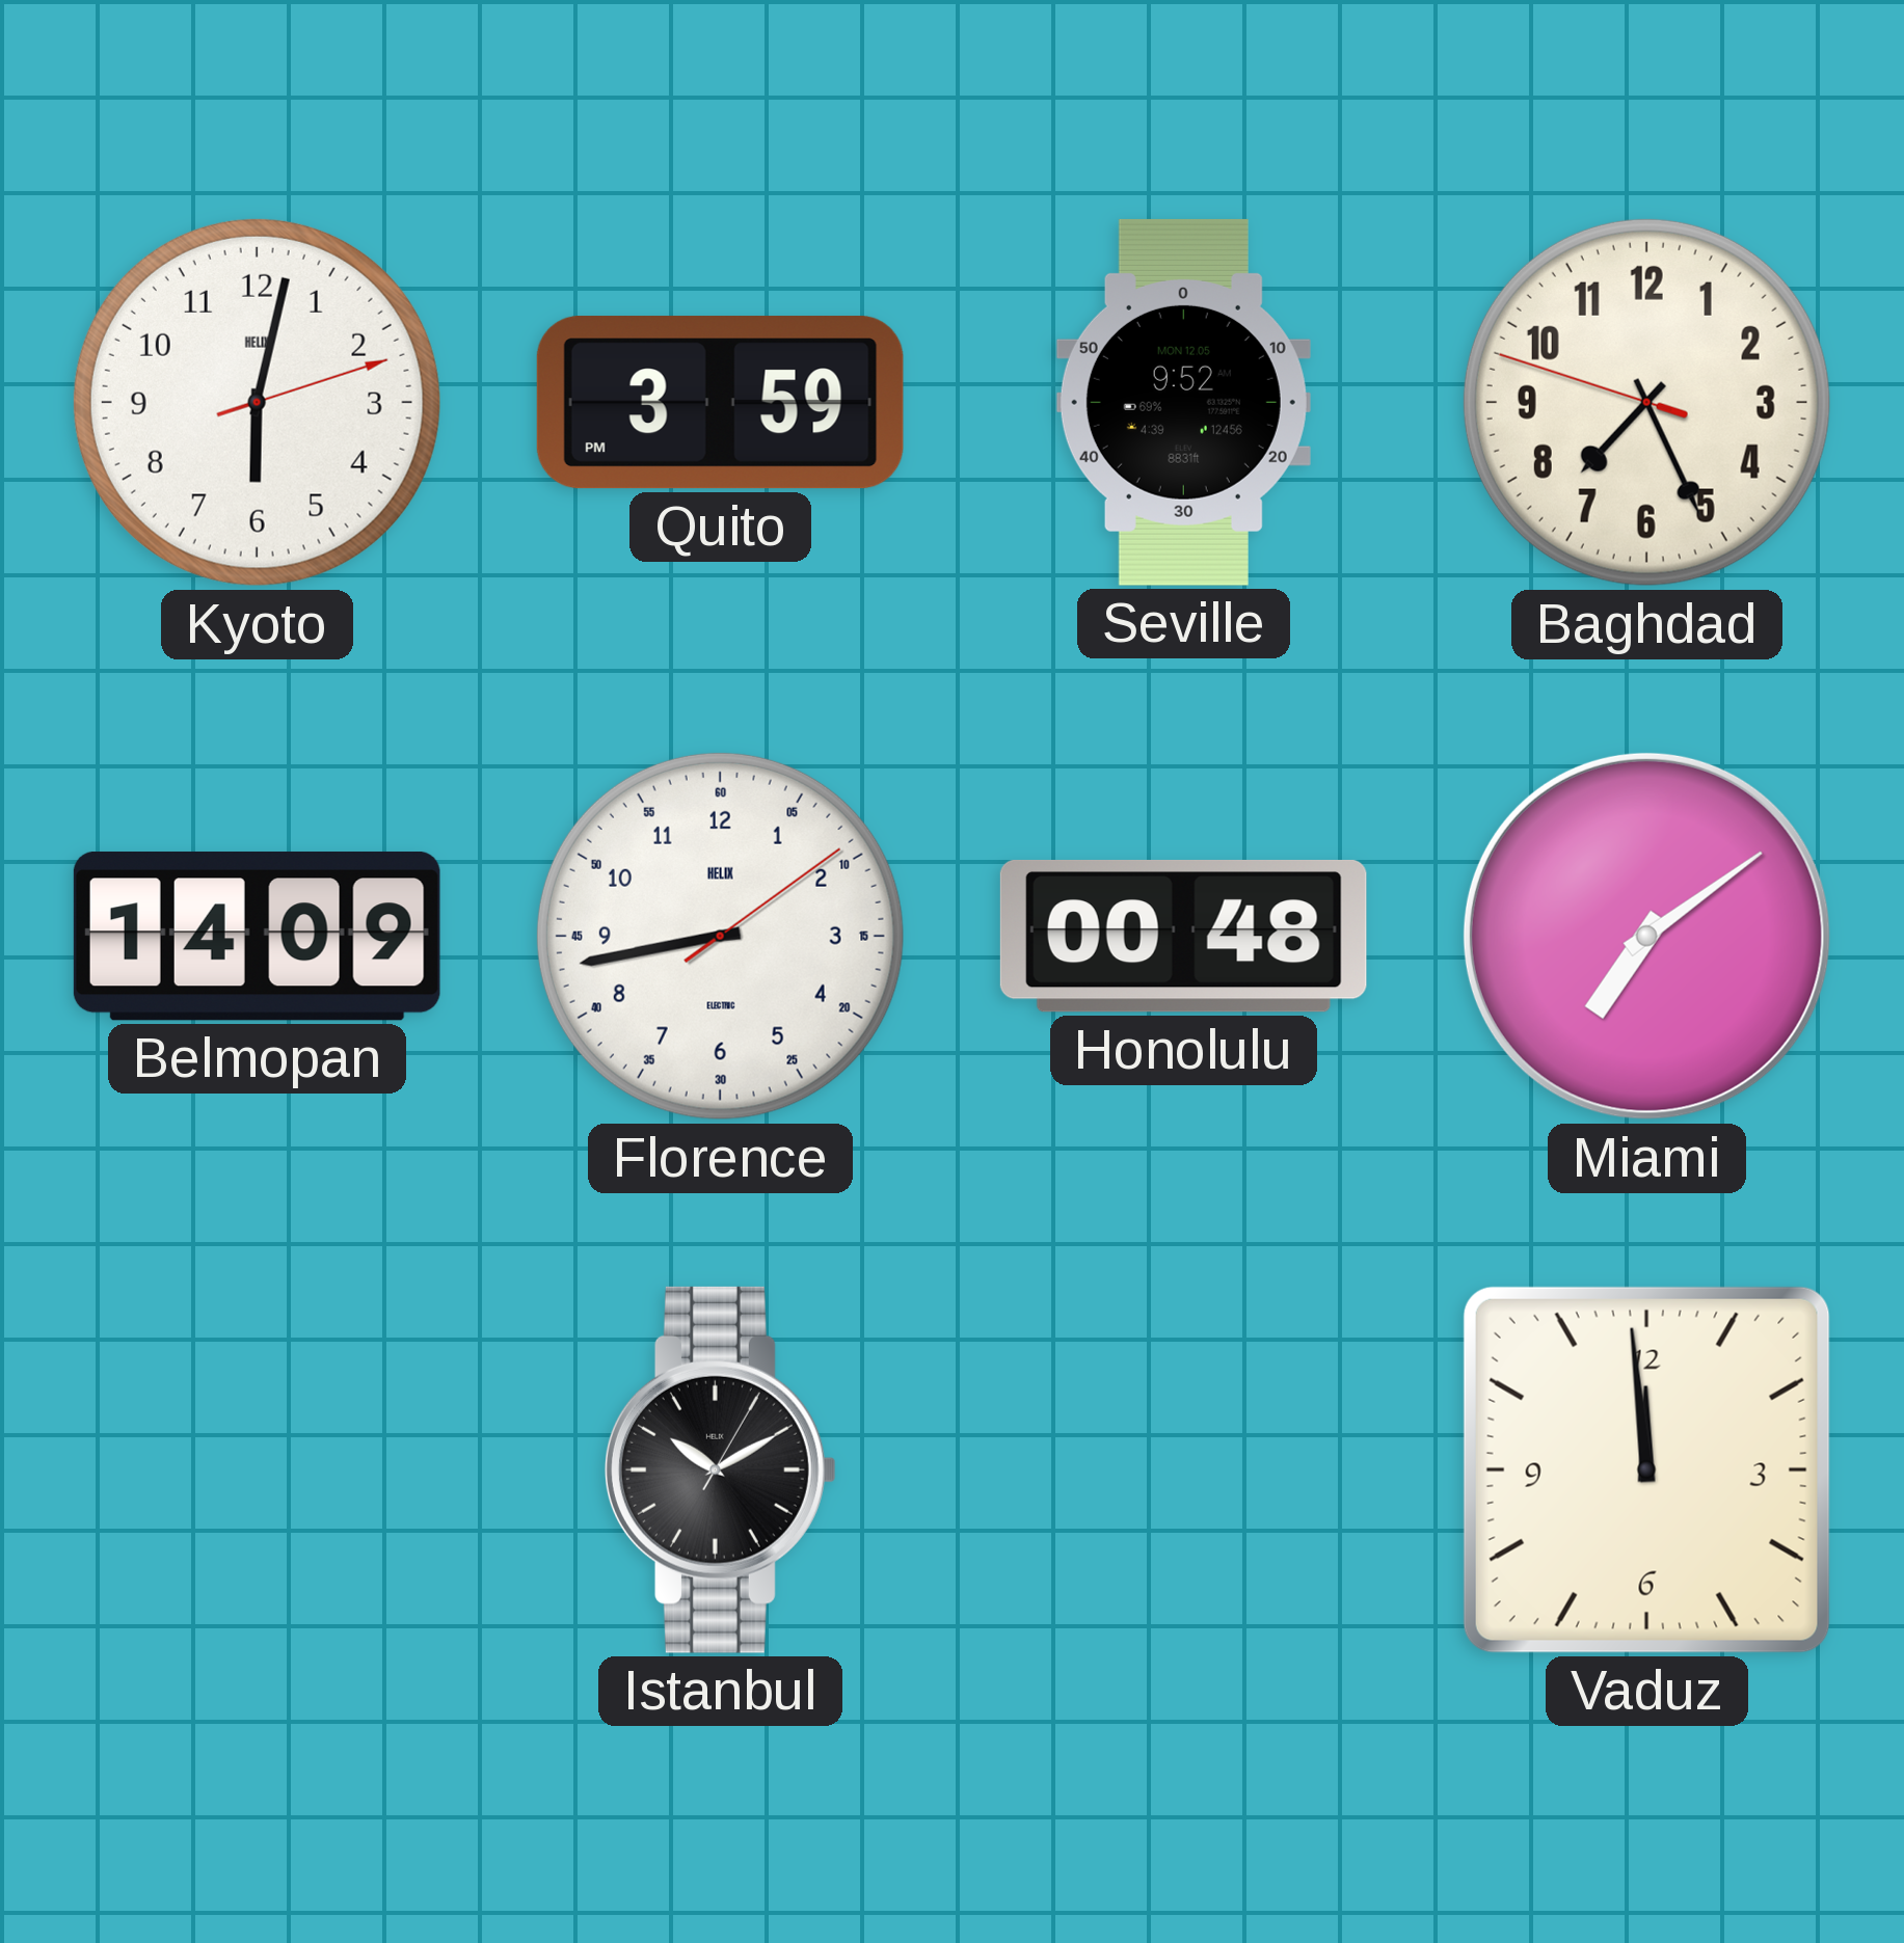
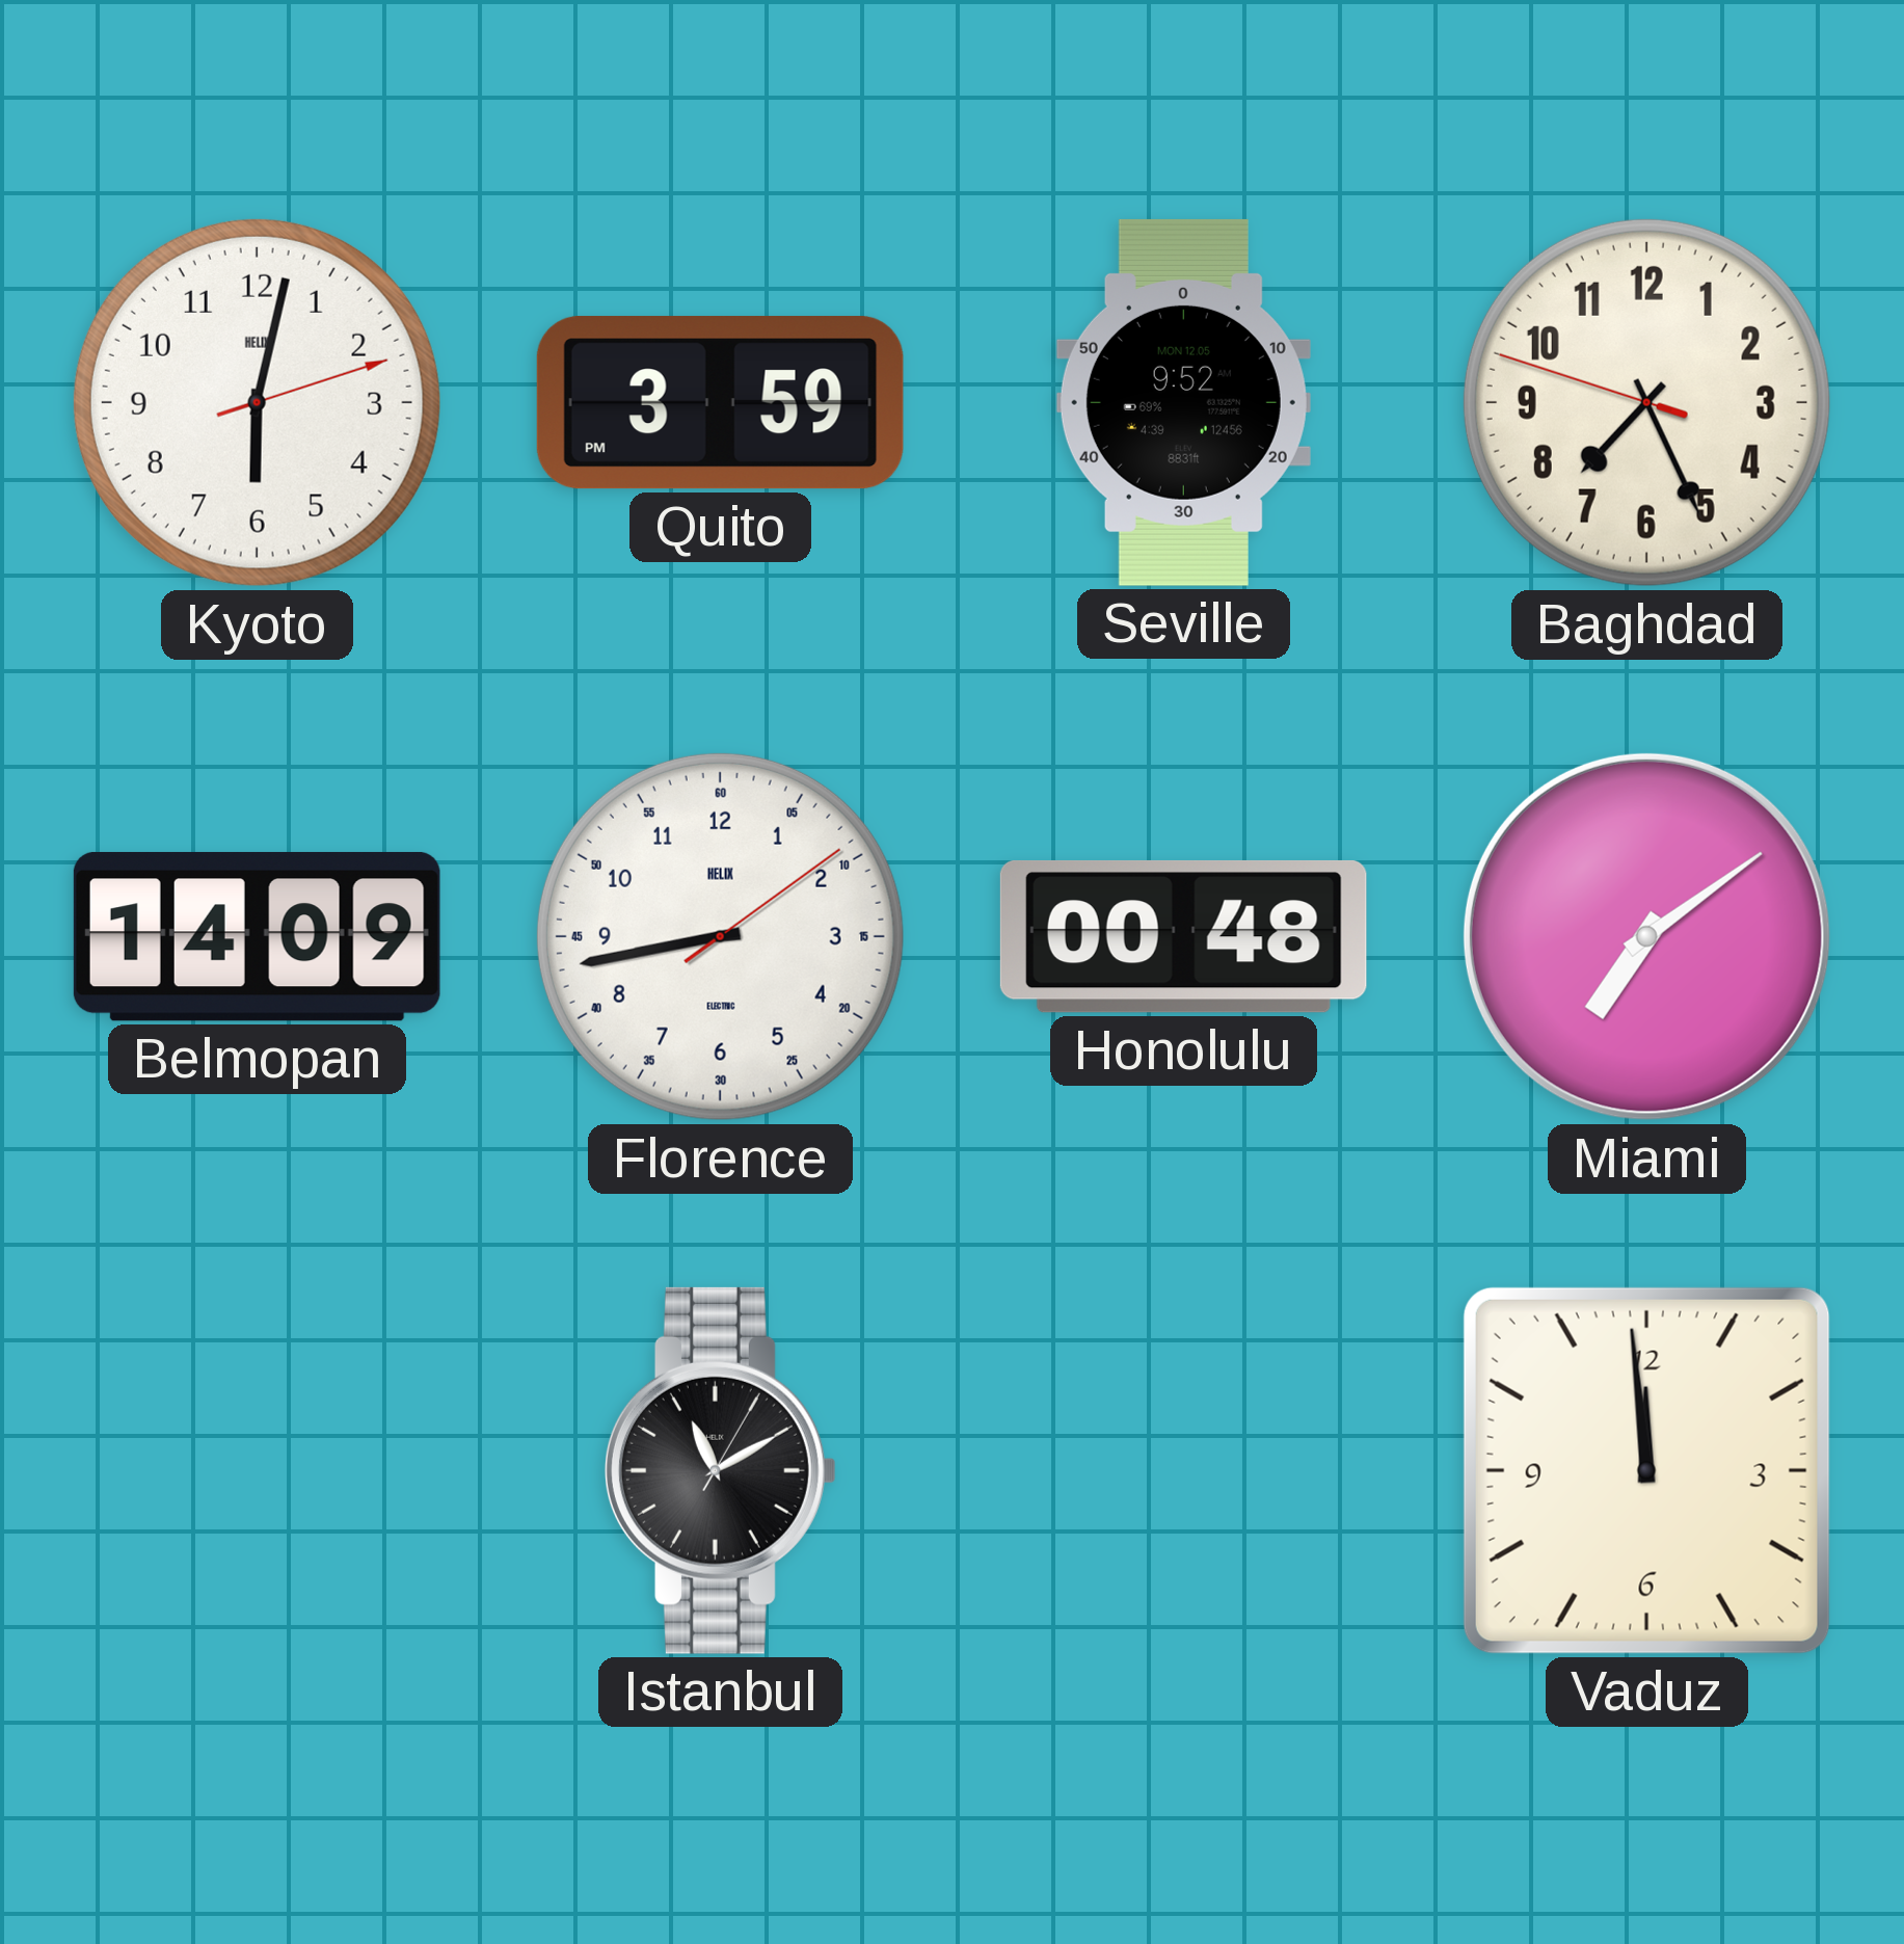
Istanbul: 10:10 -> 11:10
